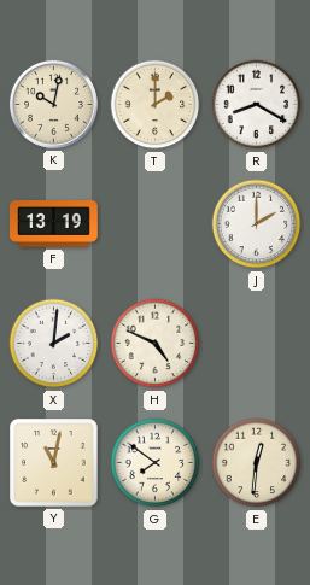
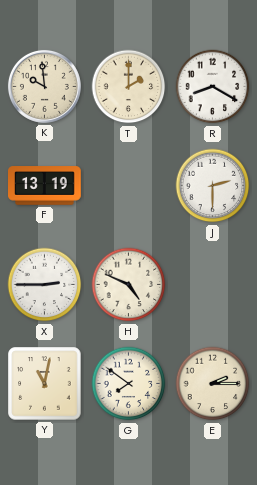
K: 10:02 -> 9:59
J: 2:00 -> 2:30
X: 2:01 -> 2:45
E: 12:31 -> 2:15
